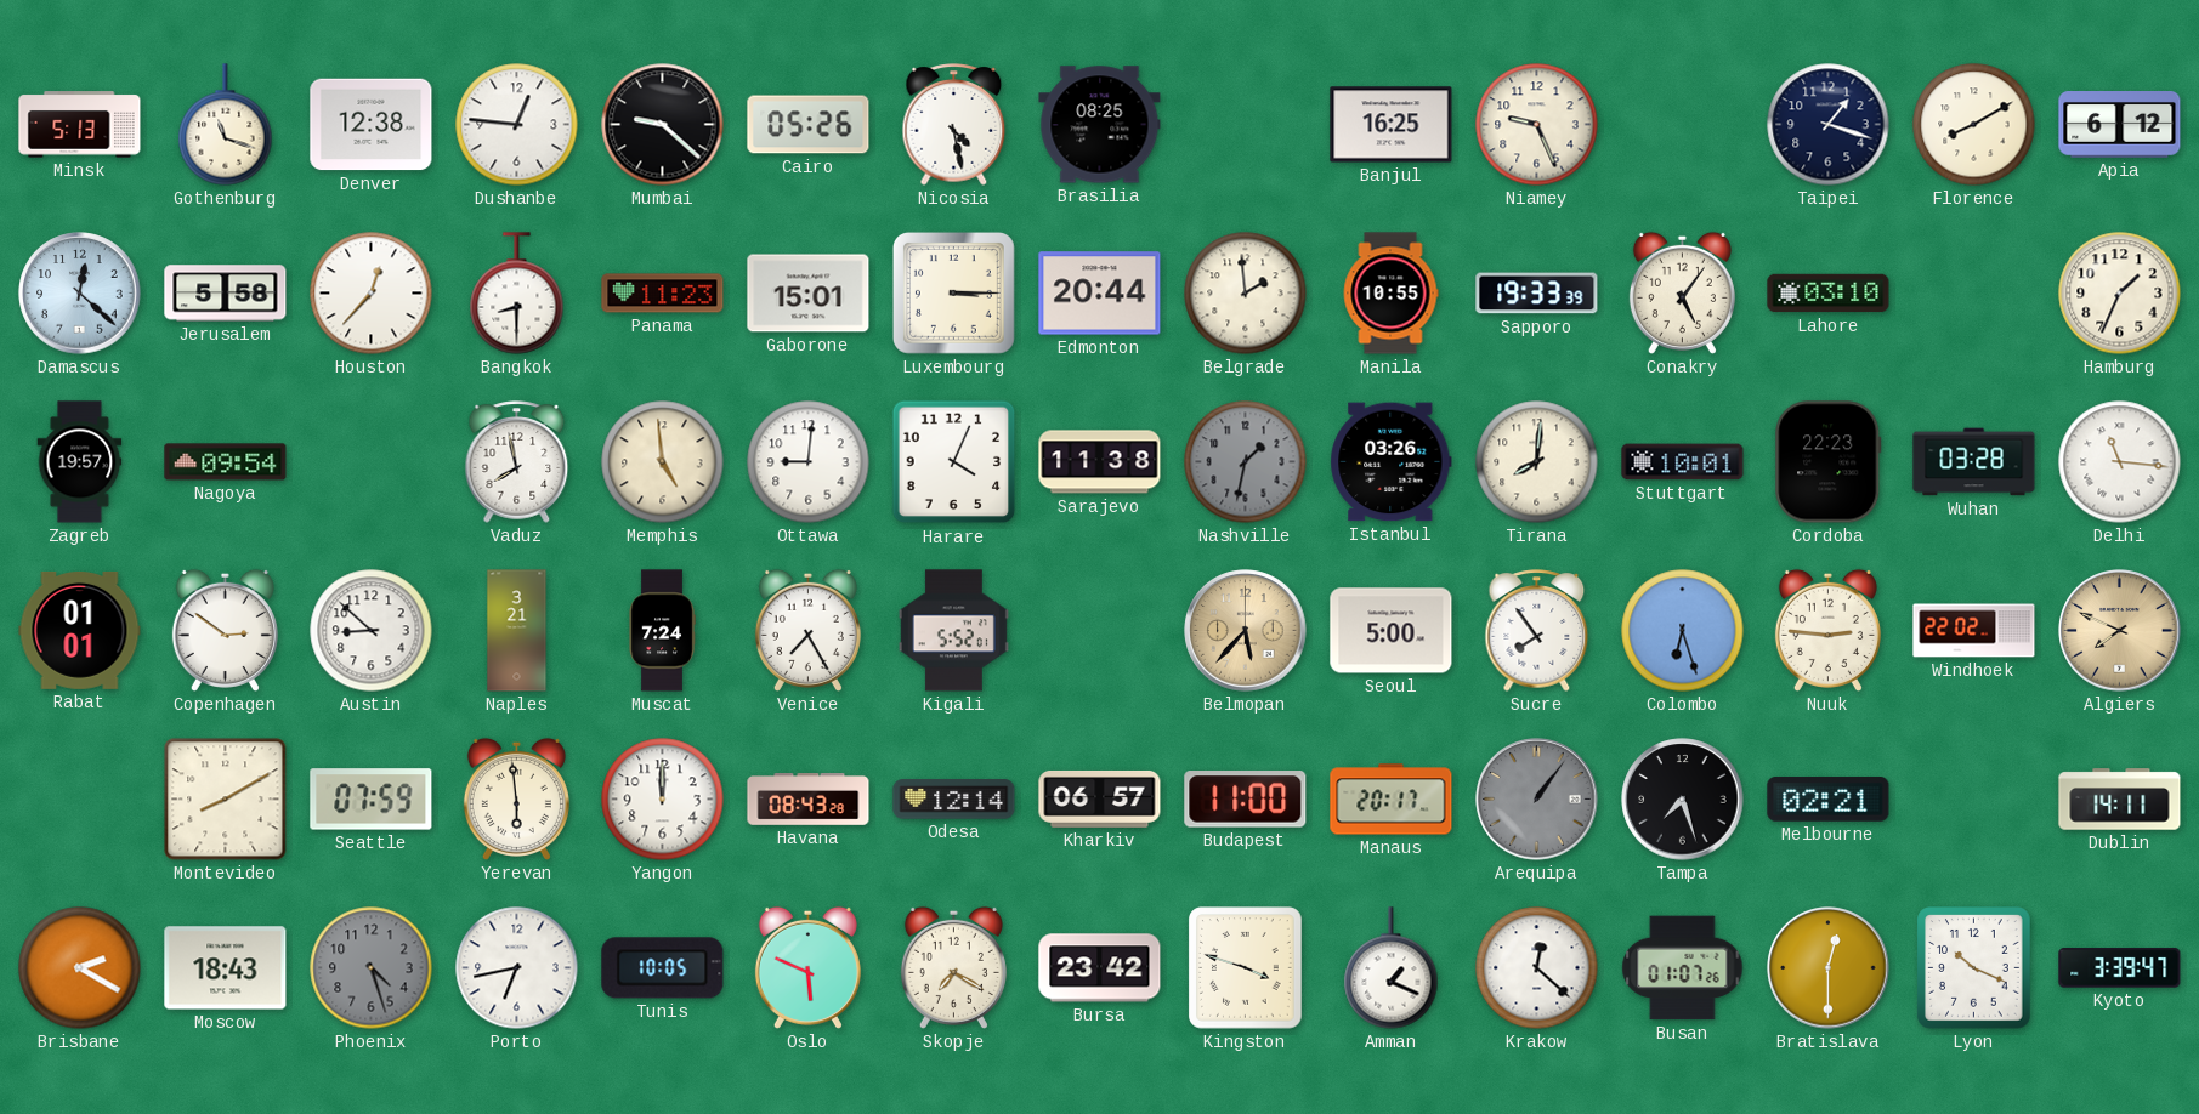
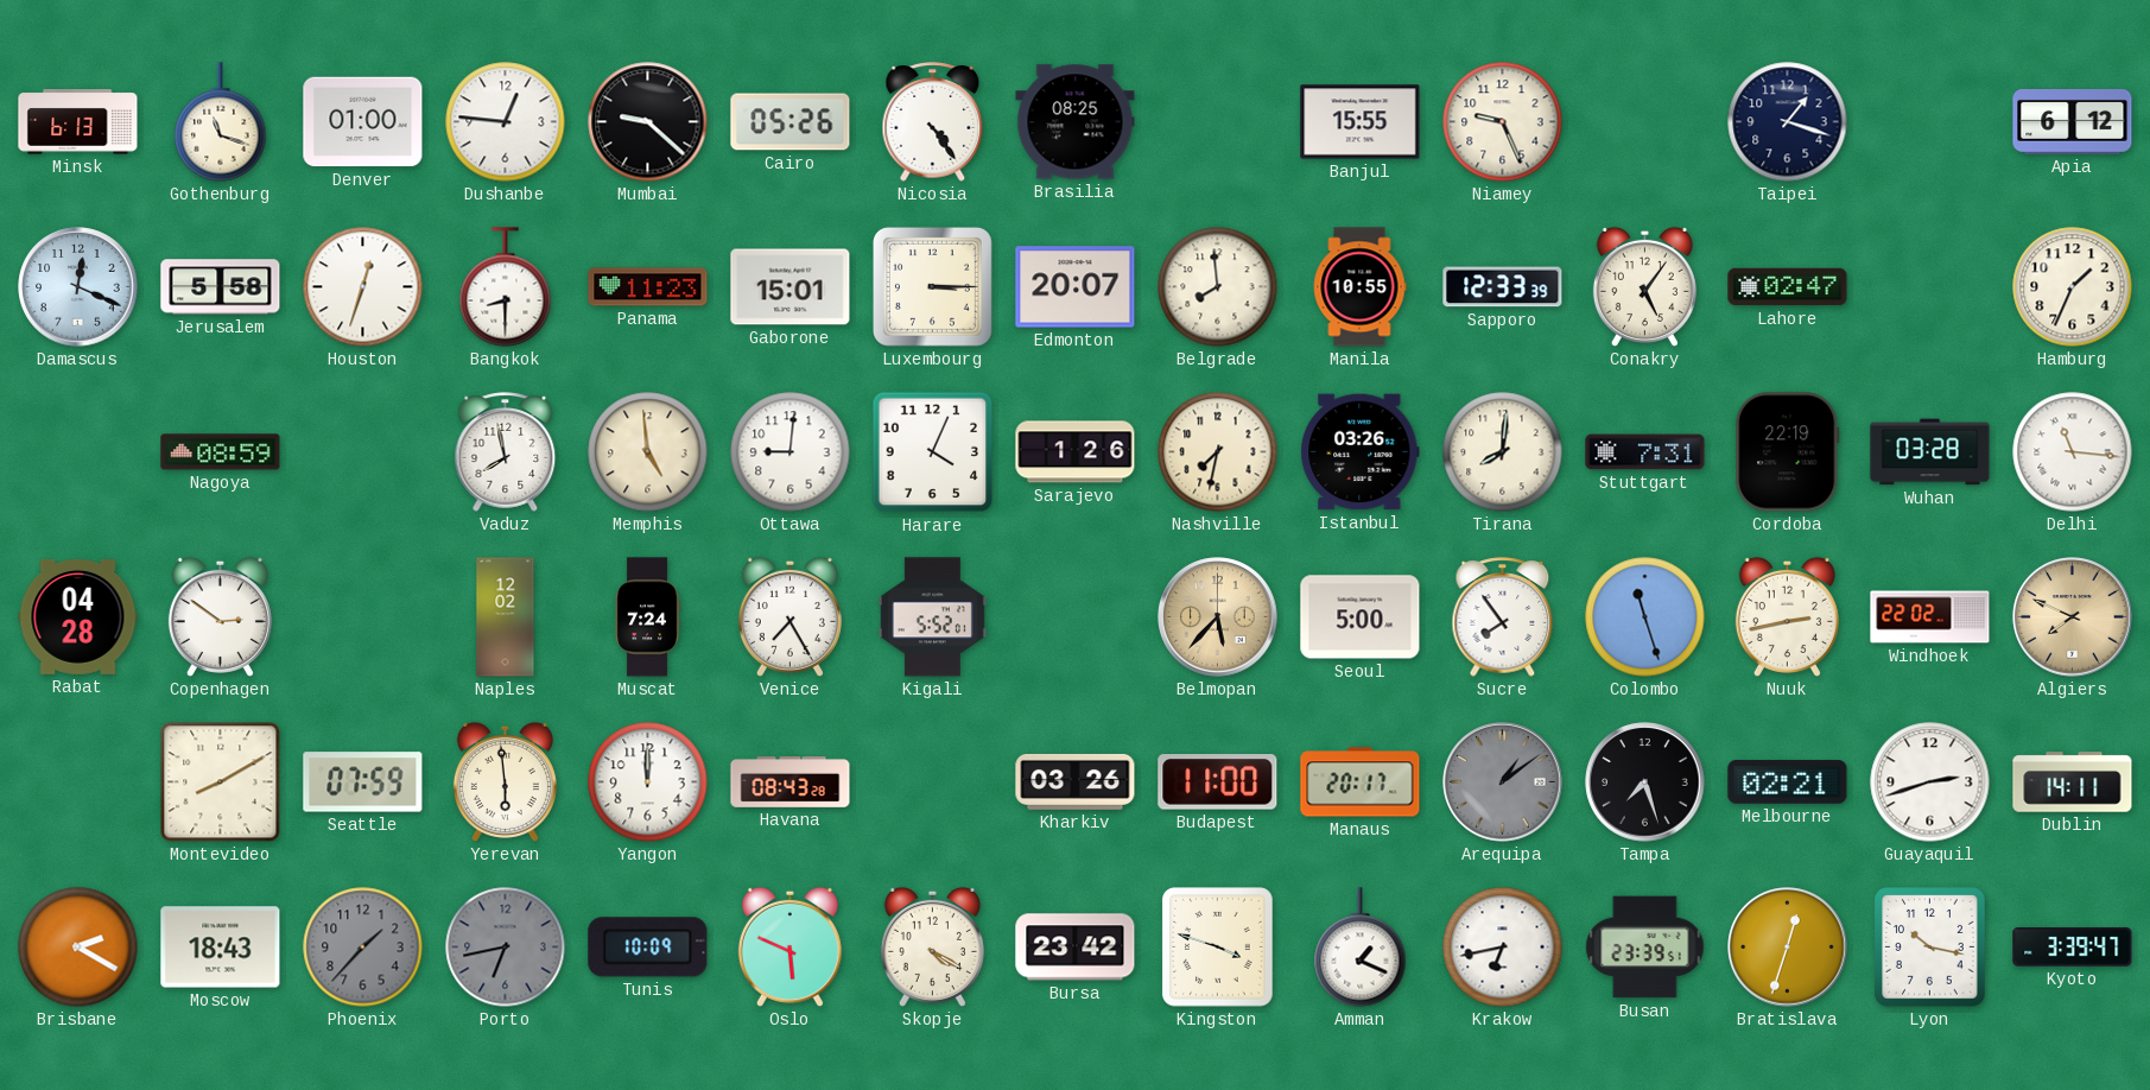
Minsk: 5:13 -> 6:13
Denver: 12:38 -> 01:00
Nicosia: 4:28 -> 4:24
Banjul: 16:25 -> 15:55
Florence: 8:10 -> none
Damascus: 12:22 -> 12:19
Houston: 12:37 -> 12:33
Edmonton: 20:44 -> 20:07
Belgrade: 1:59 -> 7:59
Sapporo: 19:33 -> 12:33
Lahore: 03:10 -> 02:47
Zagreb: 19:57 -> none
Nagoya: 09:54 -> 08:59
Sarajevo: 11:38 -> 1:26
Nashville: 1:32 -> 7:32
Nashville dial: grey -> cream
Stuttgart: 10:01 -> 7:31
Cordoba: 22:23 -> 22:19
Rabat: 01:01 -> 04:28
Austin: 8:52 -> none
Naples: 3:21 -> 12:02
Colombo: 6:27 -> 11:27
Nuuk: 2:46 -> 2:43
Odesa: 12:14 -> none
Kharkiv: 06:57 -> 03:26
Arequipa: 1:06 -> 1:09
Guayaquil: none -> 2:42
Phoenix: 4:27 -> 1:37
Porto dial: white -> grey
Tunis: 10:05 -> 10:09
Skopje: 7:20 -> 4:20
Krakow: 12:22 -> 6:43
Busan: 01:07 -> 23:39
Bratislava: 12:30 -> 12:33
Lyon: 10:19 -> 10:17
